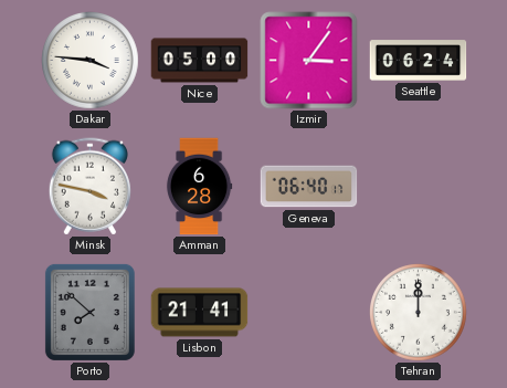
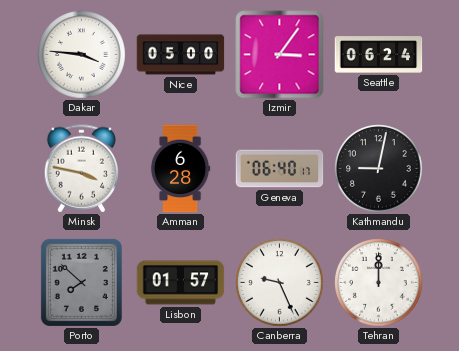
Kathmandu: none -> 9:02
Lisbon: 21:41 -> 01:57
Canberra: none -> 9:26
